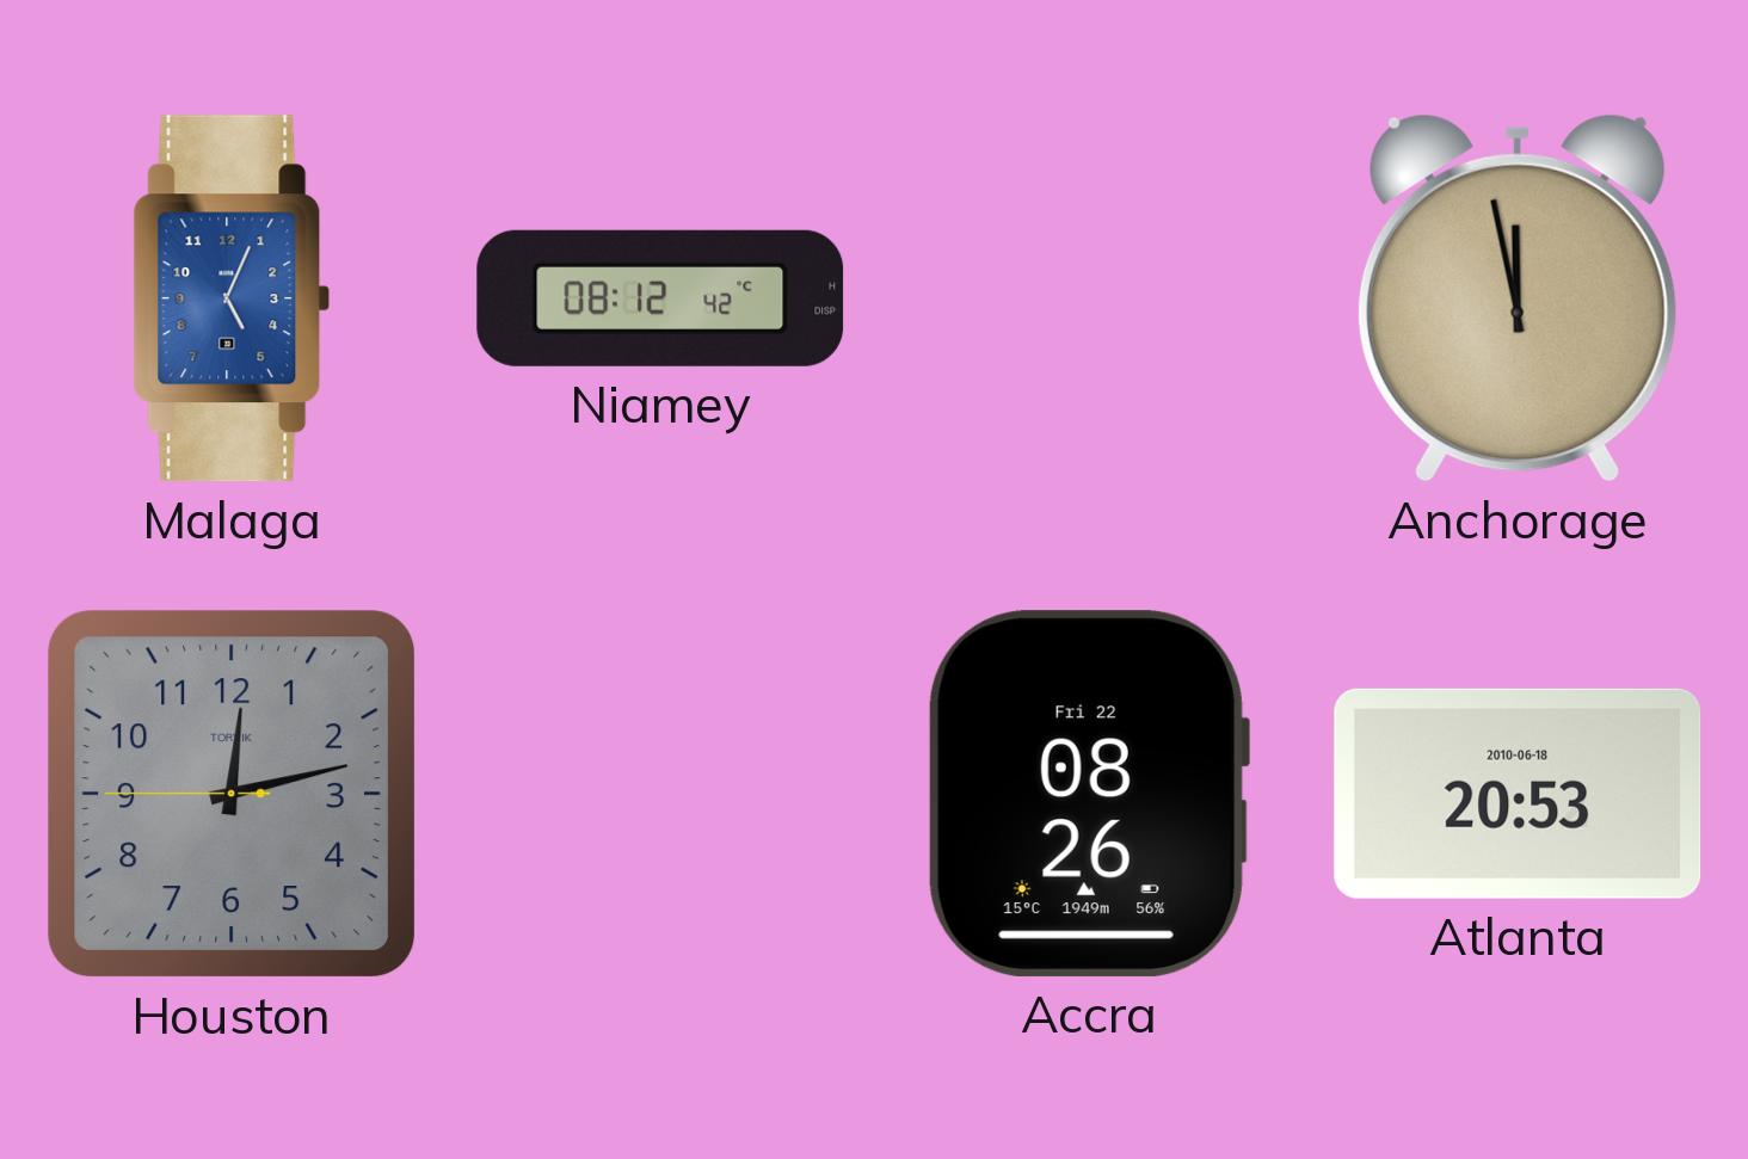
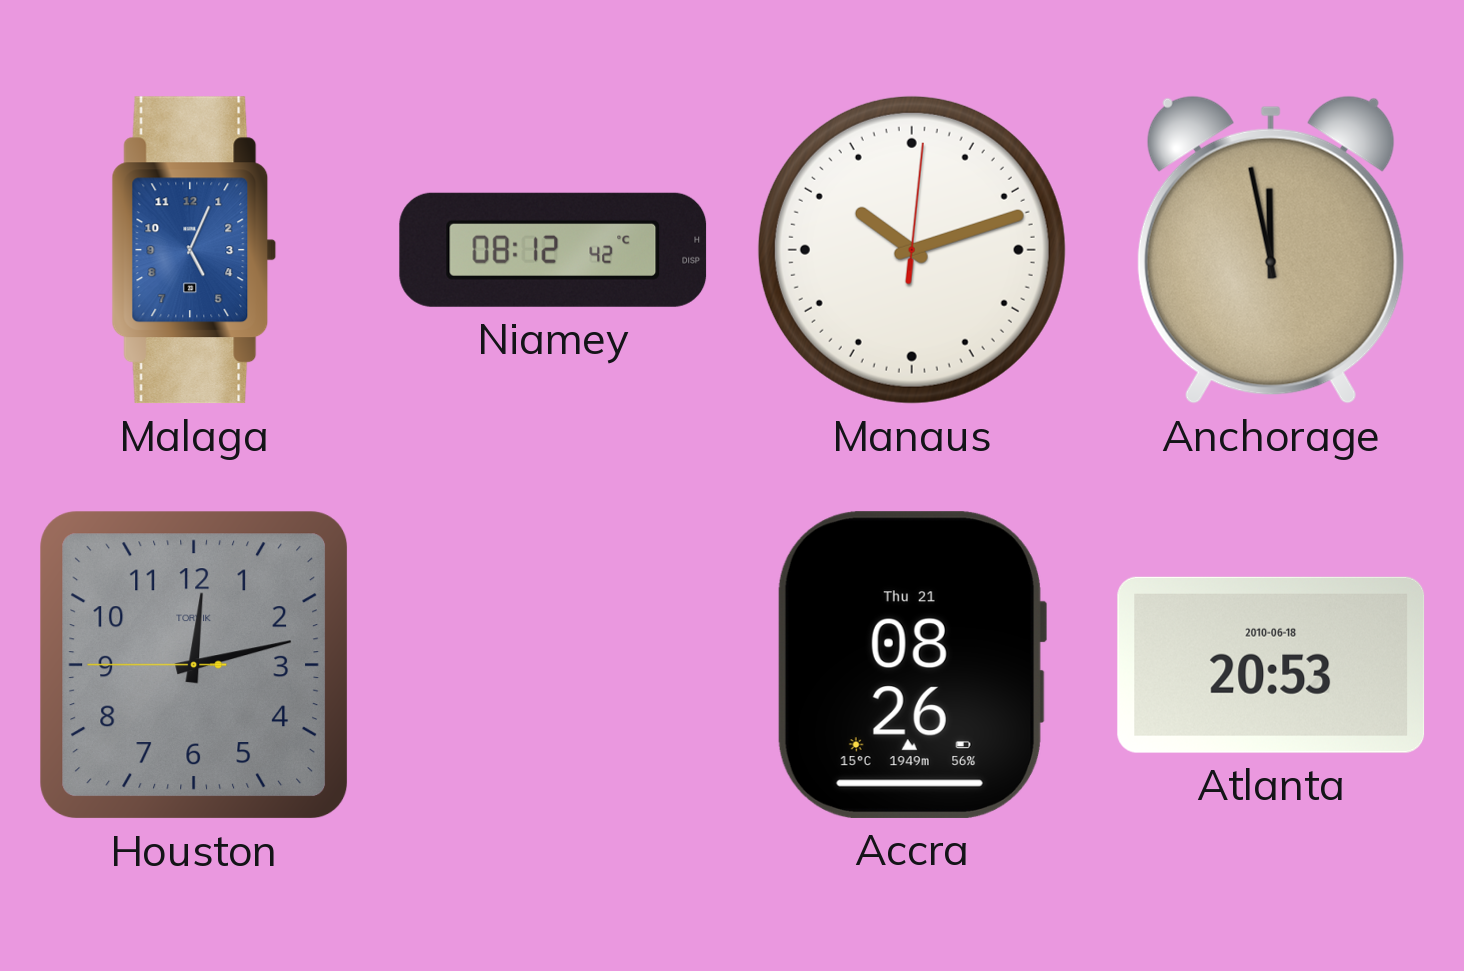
Manaus: none -> 10:12
Accra date: Fri 22 -> Thu 21
